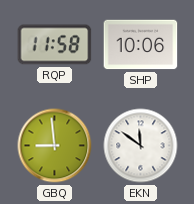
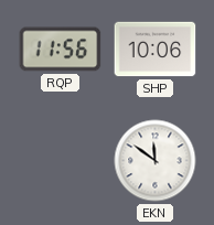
RQP: 11:58 -> 11:56
GBQ: 8:59 -> none
